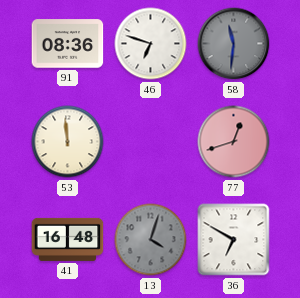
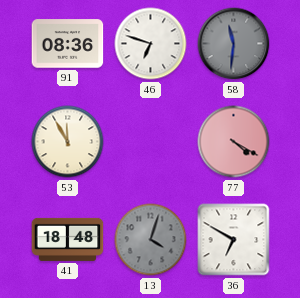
53: 11:59 -> 11:55
77: 12:42 -> 4:20
41: 16:48 -> 18:48
